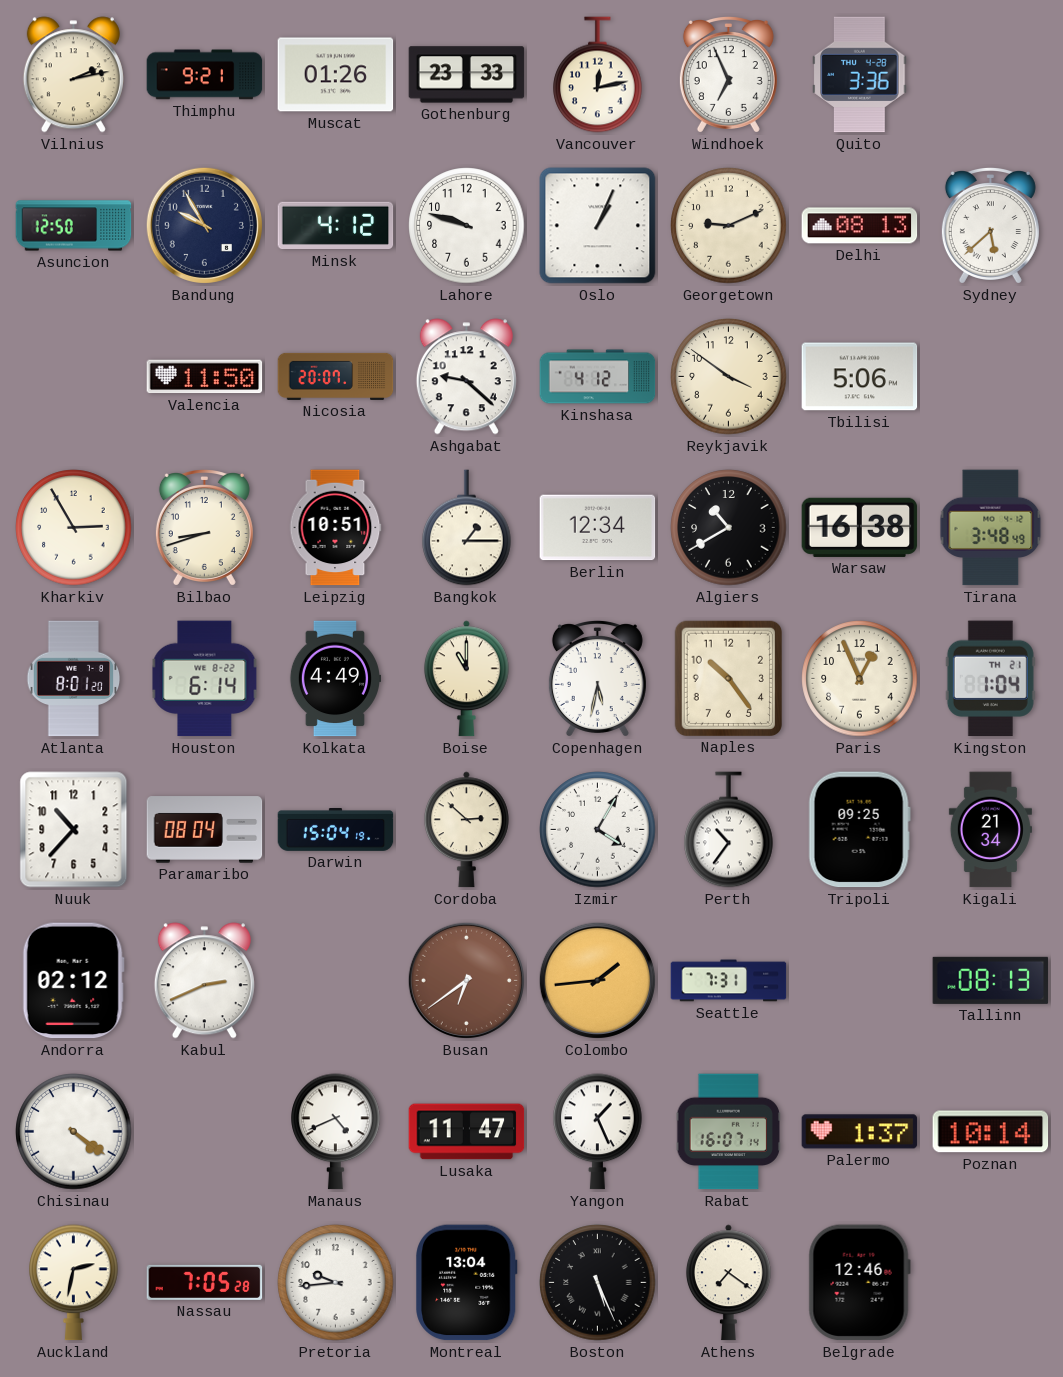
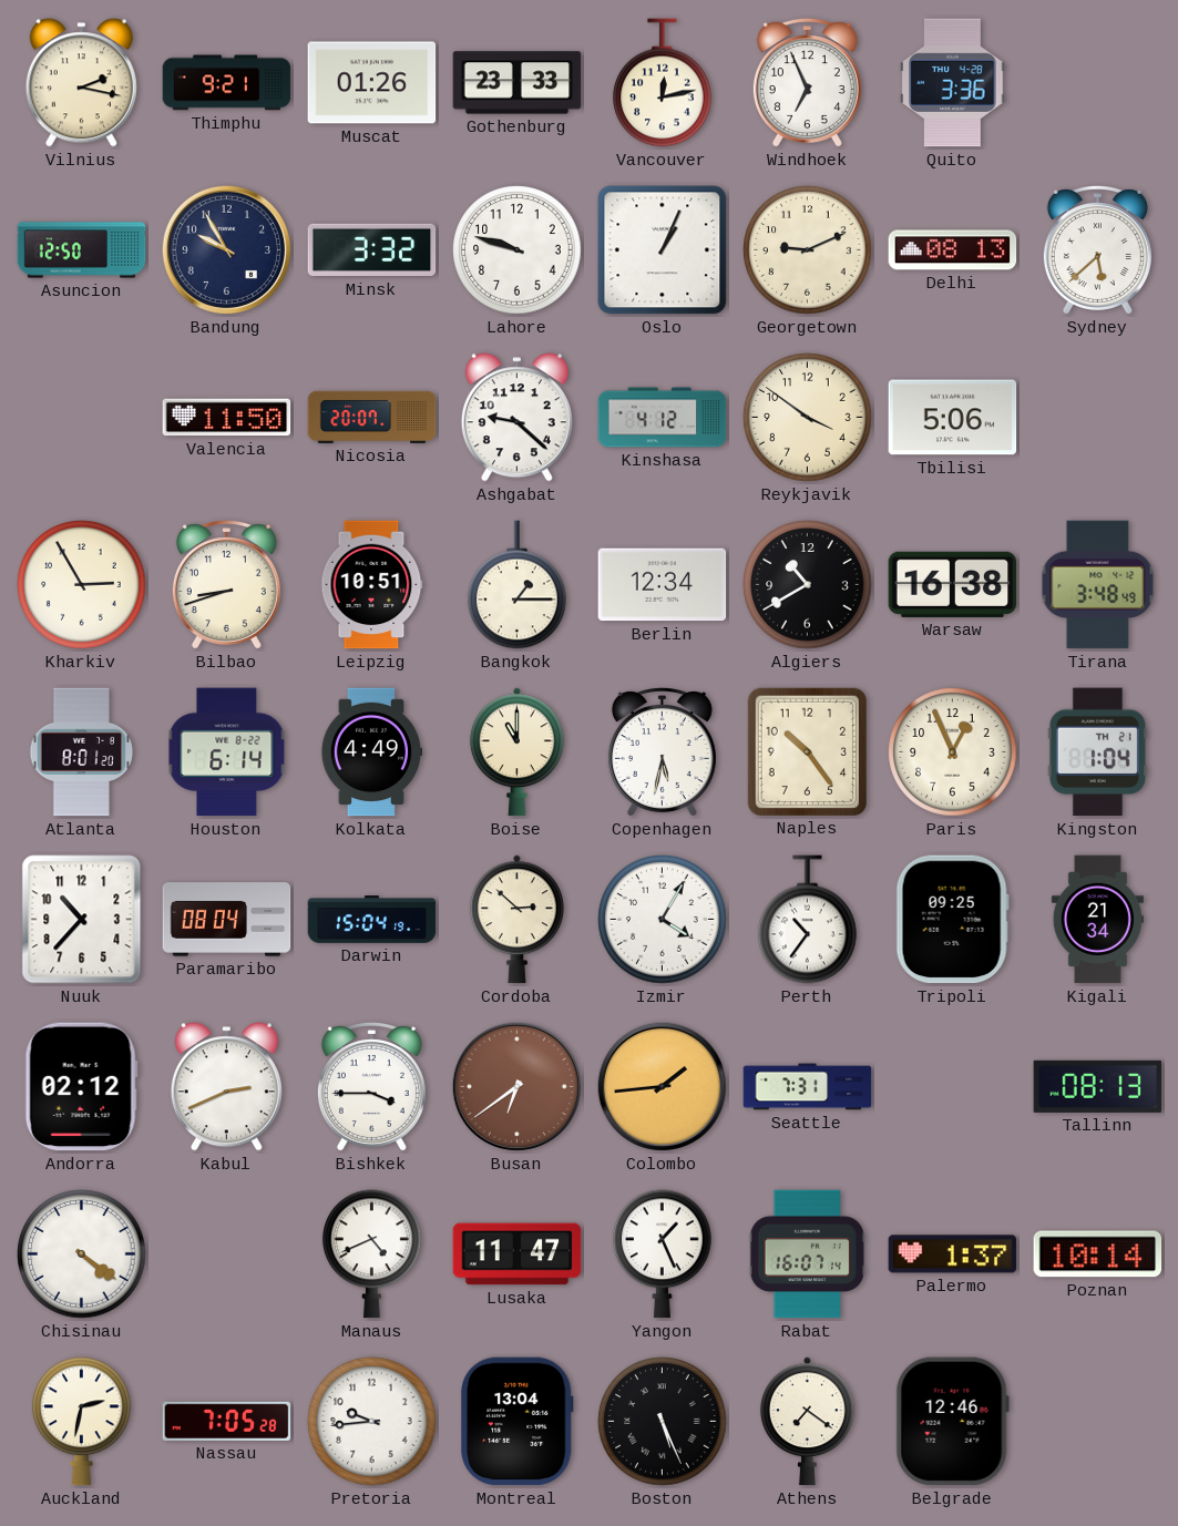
Vilnius: 2:13 -> 2:17
Minsk: 4:12 -> 3:32
Bishkek: none -> 3:45
